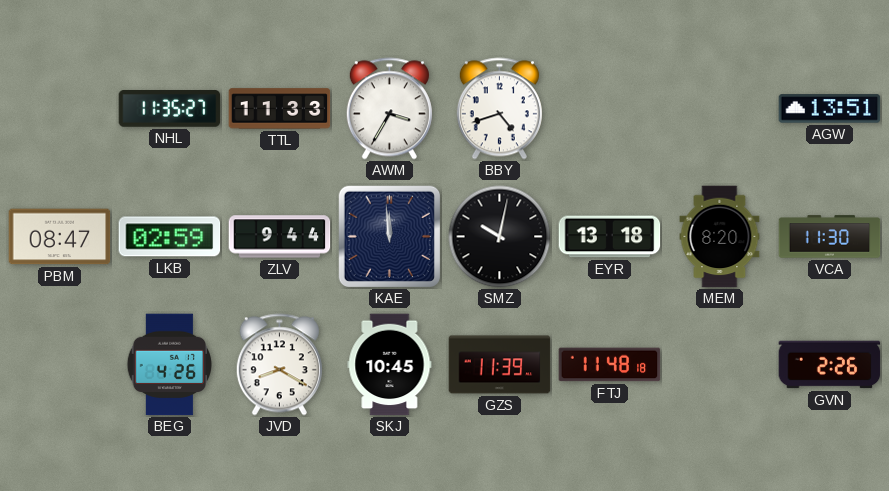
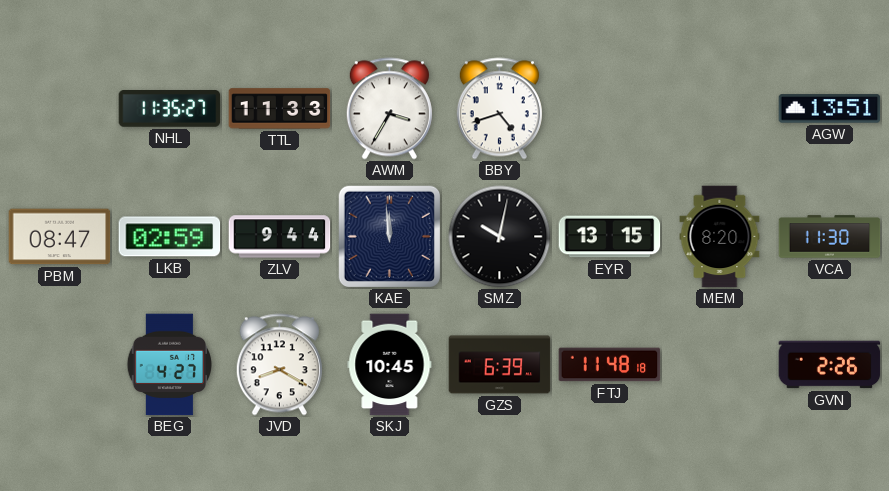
EYR: 13:18 -> 13:15
BEG: 4:26 -> 4:27
GZS: 11:39 -> 6:39
